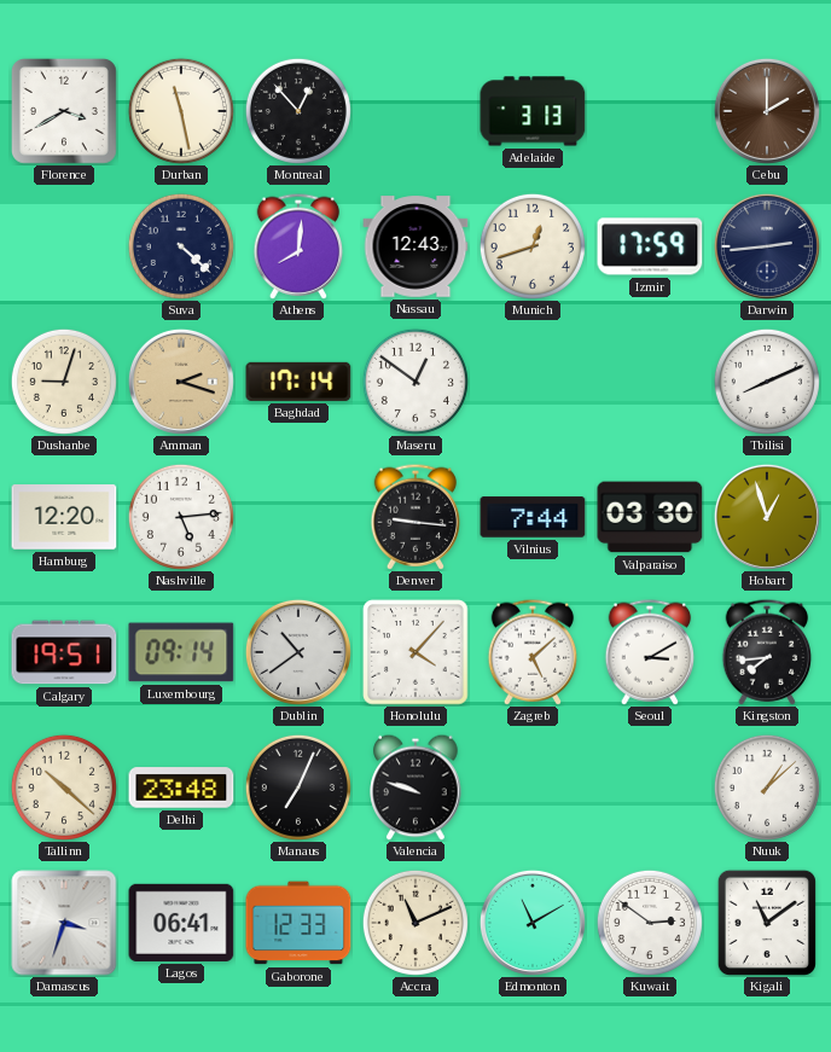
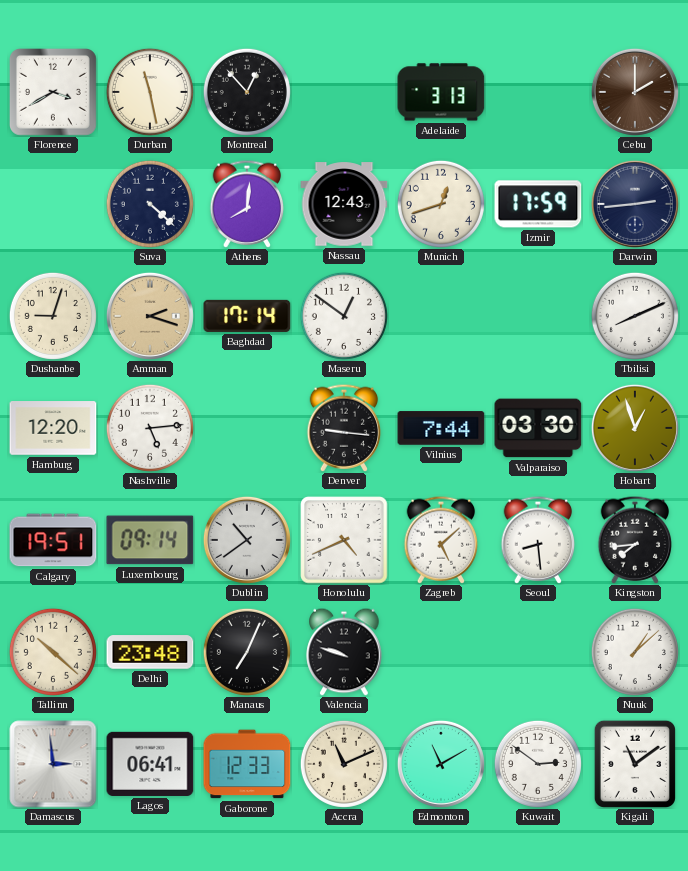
Honolulu: 4:07 -> 4:41
Seoul: 3:10 -> 8:29
Damascus: 3:33 -> 2:59
